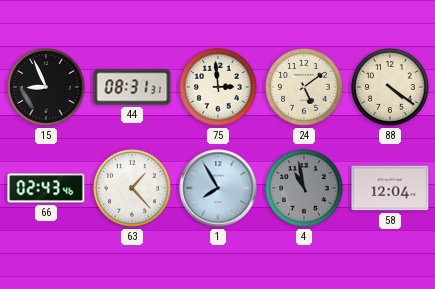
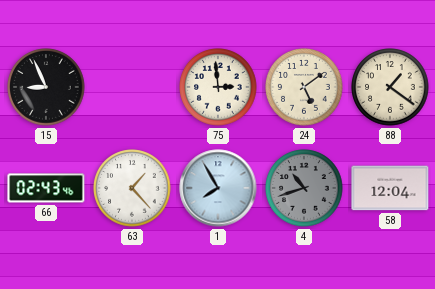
44: 08:31 -> none
88: 4:21 -> 1:21
4: 10:58 -> 10:42
